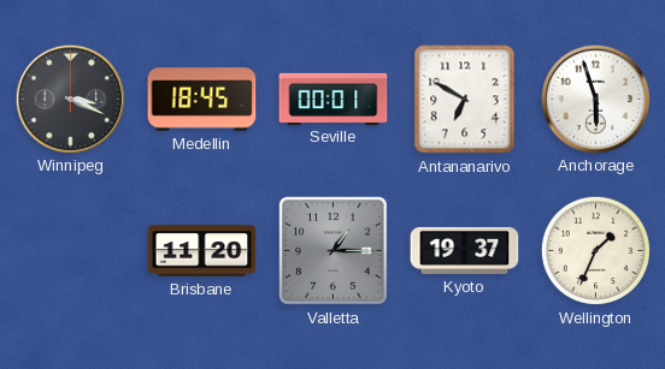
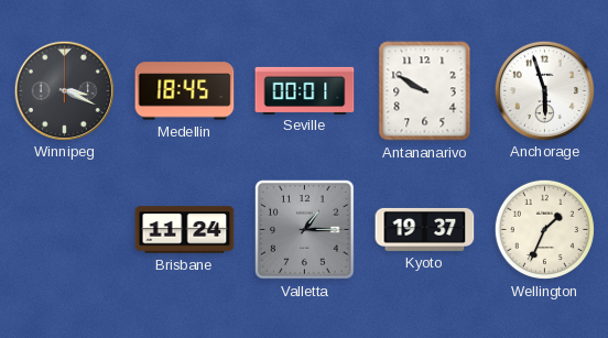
Antananarivo: 6:50 -> 9:50
Brisbane: 11:20 -> 11:24
